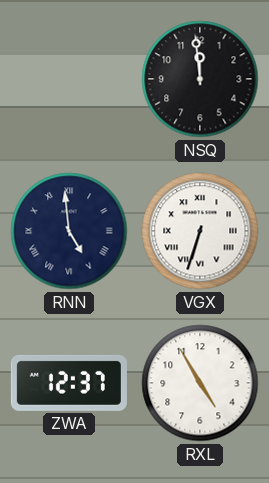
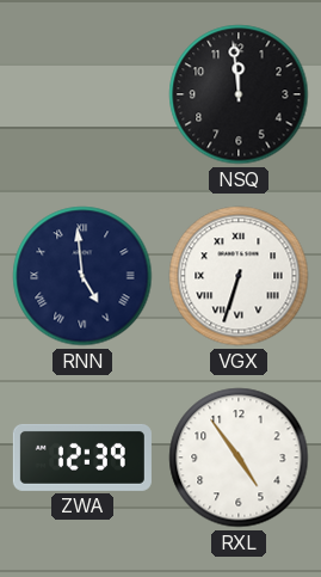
ZWA: 12:37 -> 12:39
RXL: 4:55 -> 4:54
